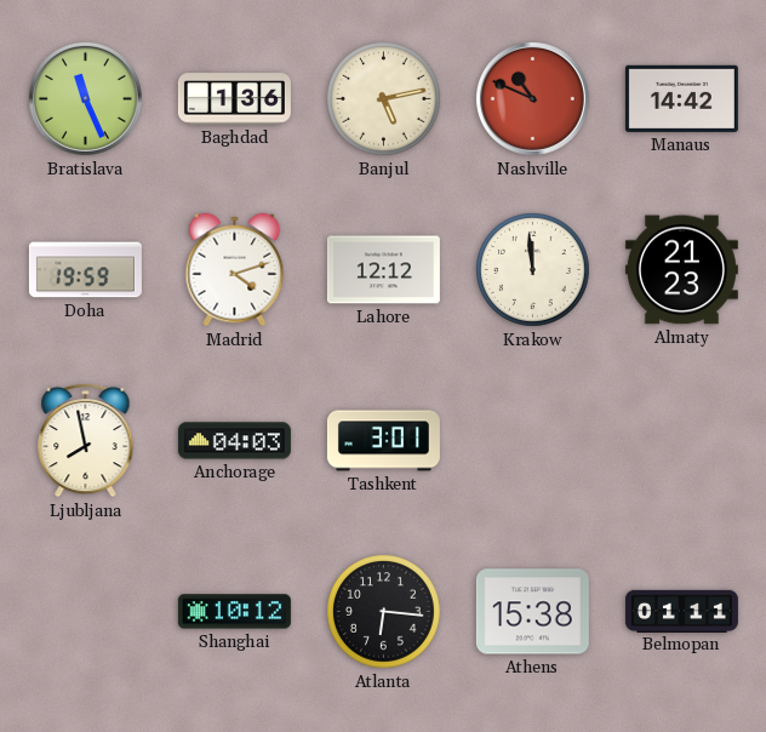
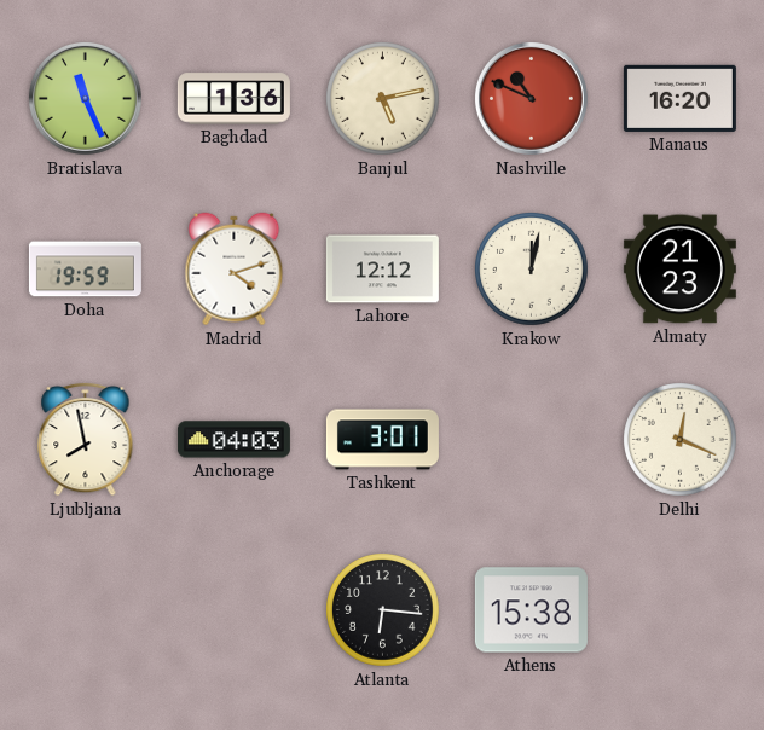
Manaus: 14:42 -> 16:20
Krakow: 11:59 -> 12:02
Delhi: none -> 12:19
Shanghai: 10:12 -> none
Belmopan: 01:11 -> none
